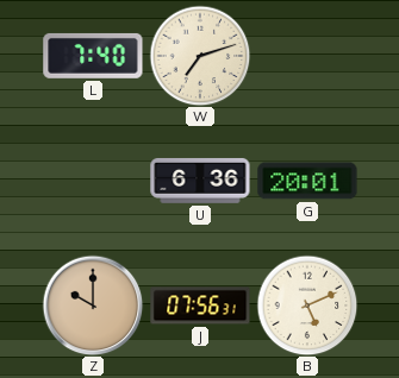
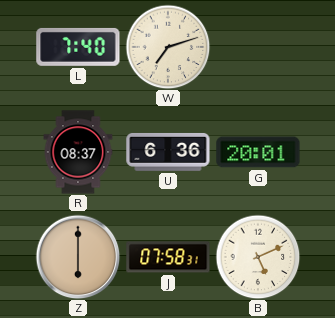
R: none -> 08:37
Z: 10:00 -> 6:00
J: 07:56 -> 07:58
